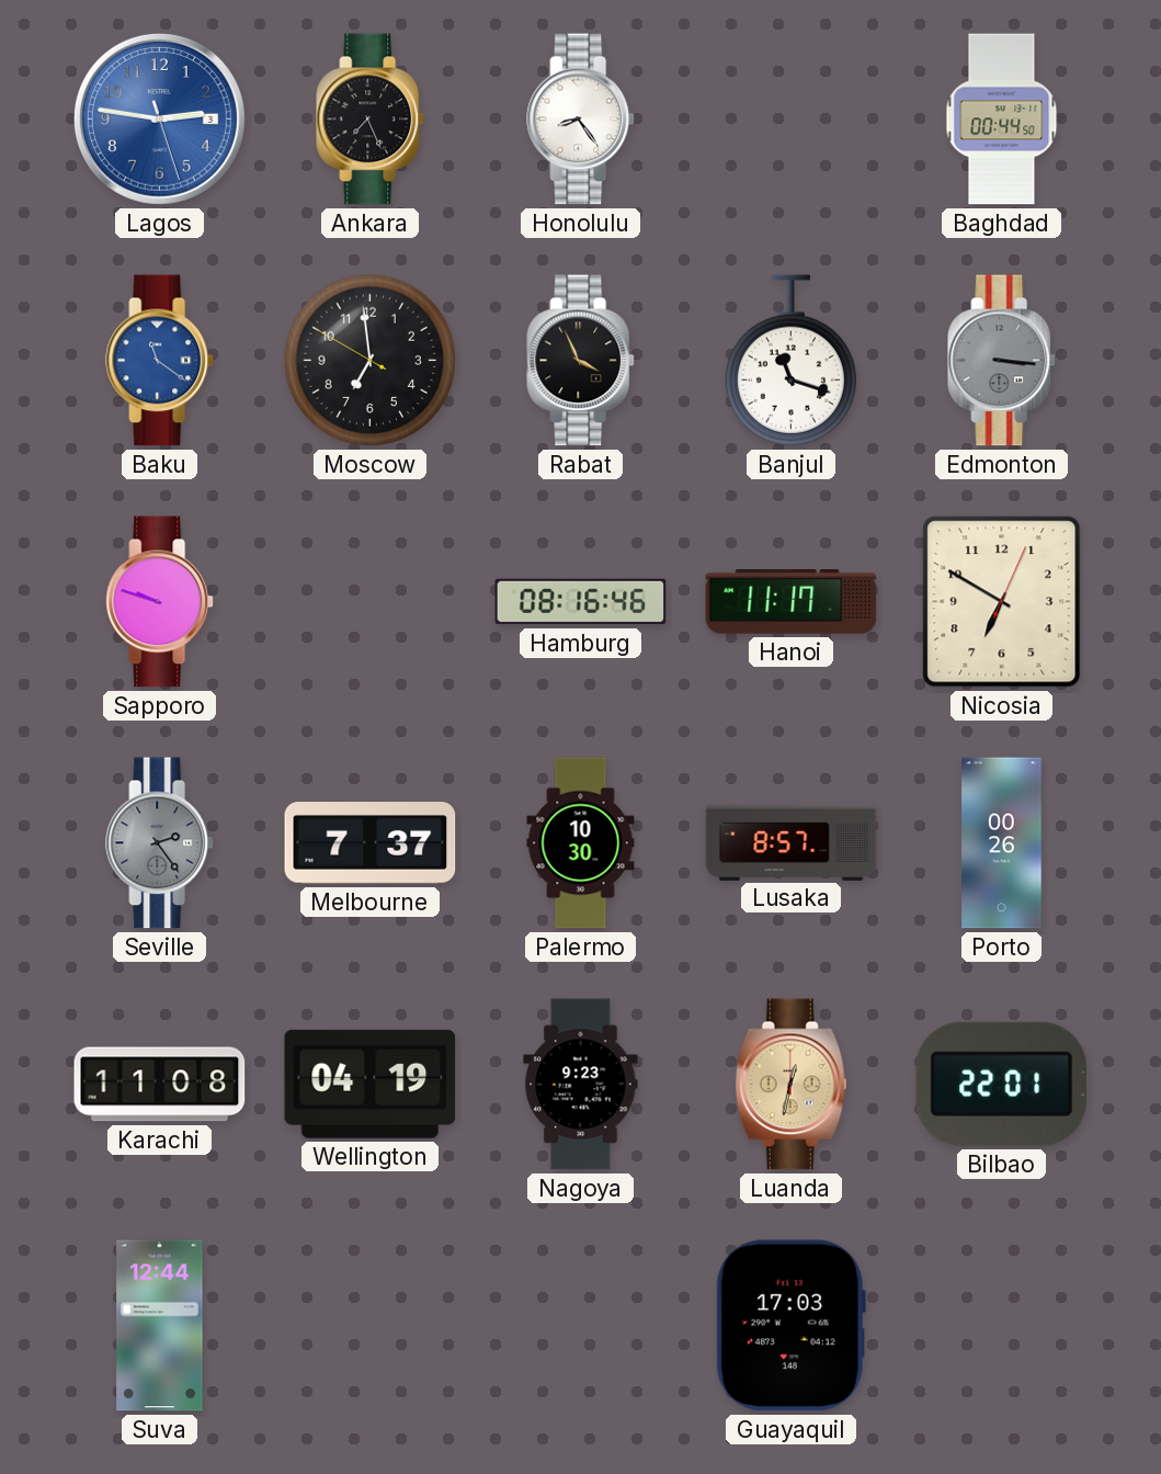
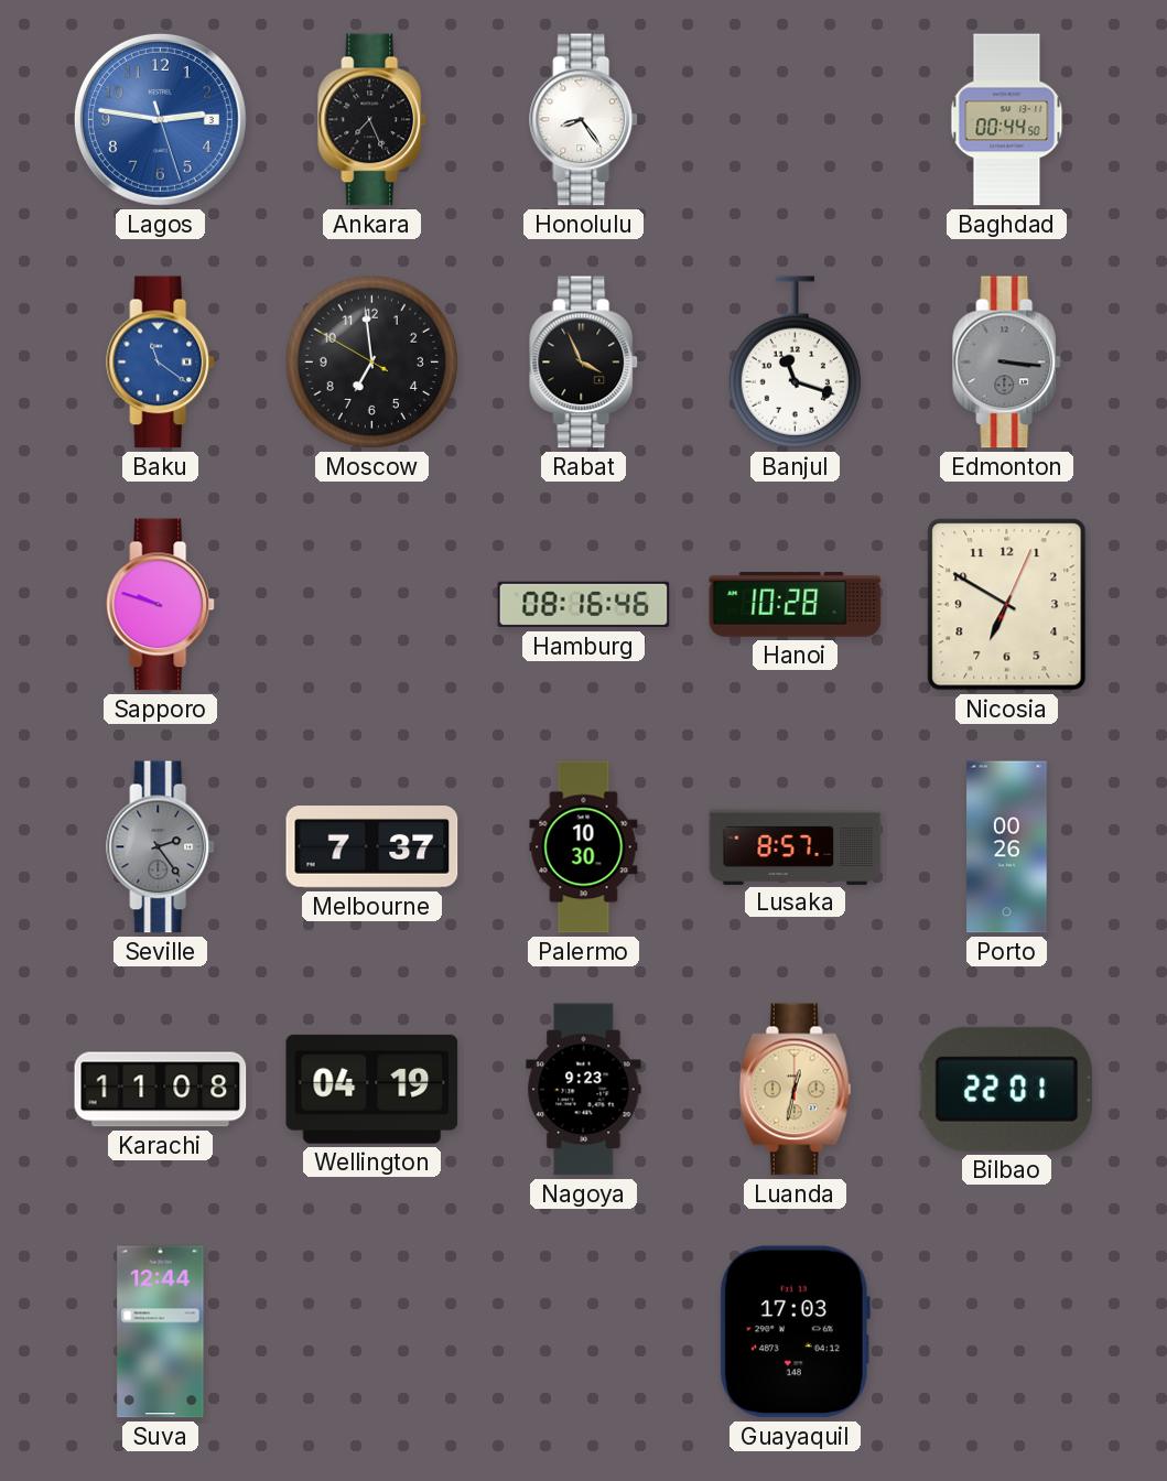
Hanoi: 11:17 -> 10:28
